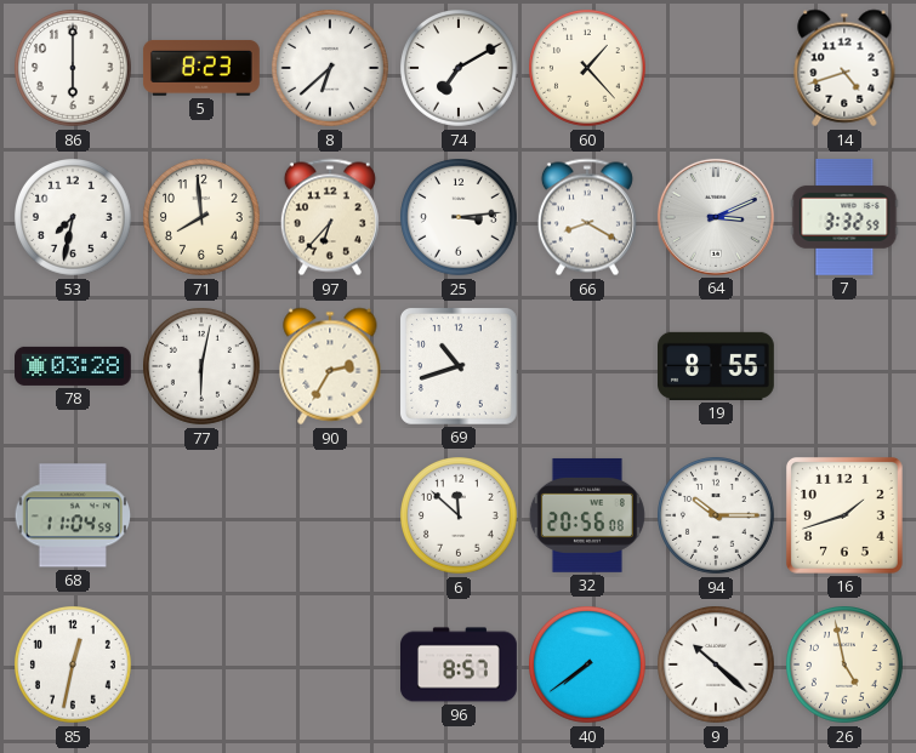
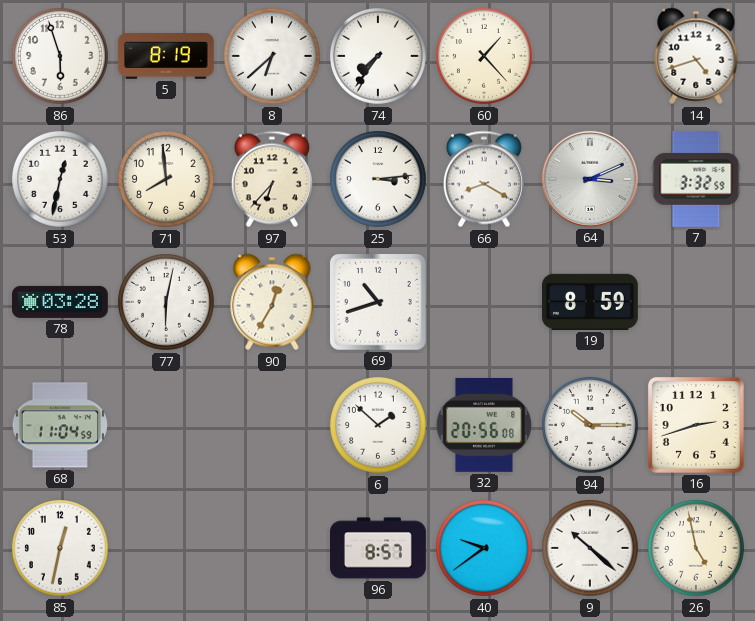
86: 6:00 -> 5:57
5: 8:23 -> 8:19
74: 7:10 -> 7:36
53: 7:32 -> 12:32
90: 2:35 -> 12:35
19: 8:55 -> 8:59
6: 11:52 -> 1:52
16: 1:42 -> 2:42
40: 7:39 -> 9:39
